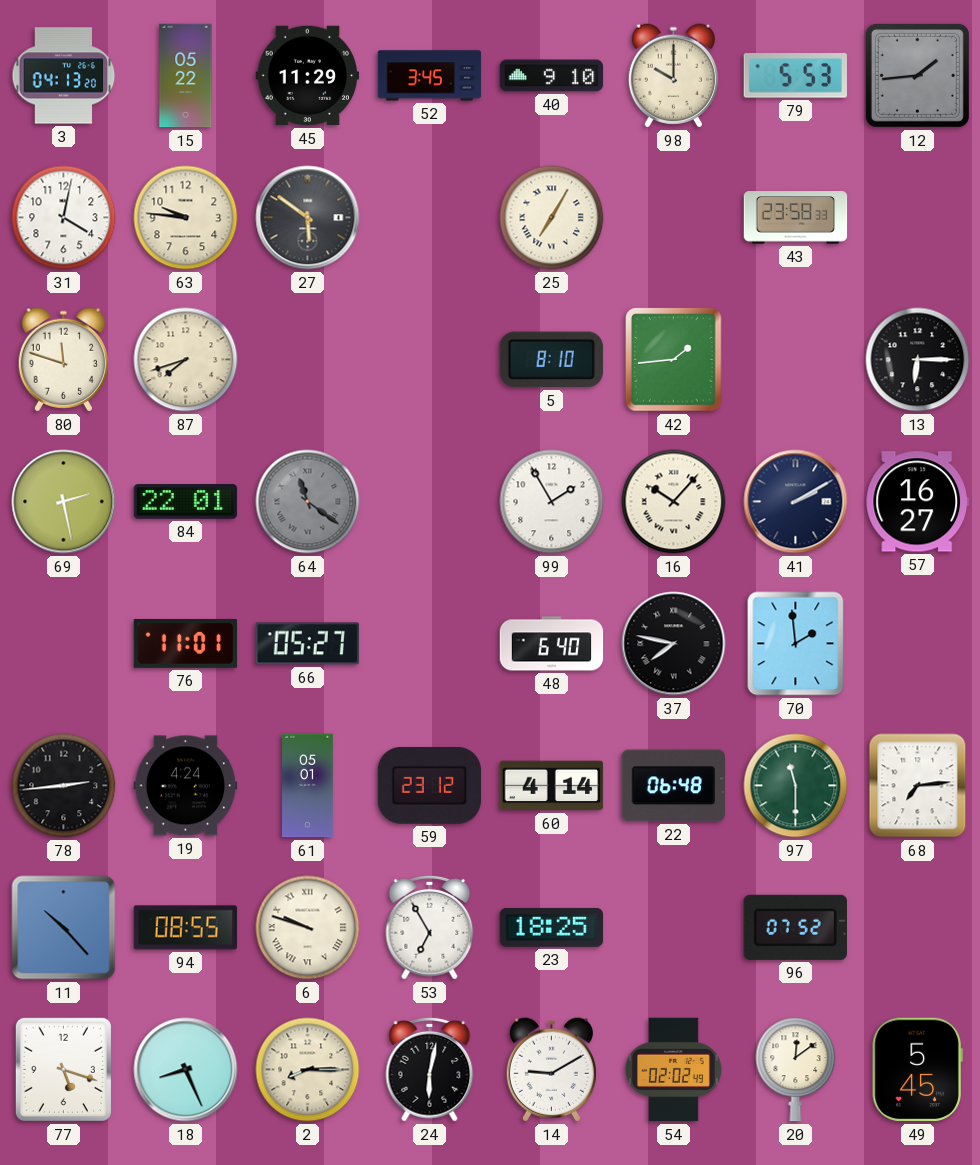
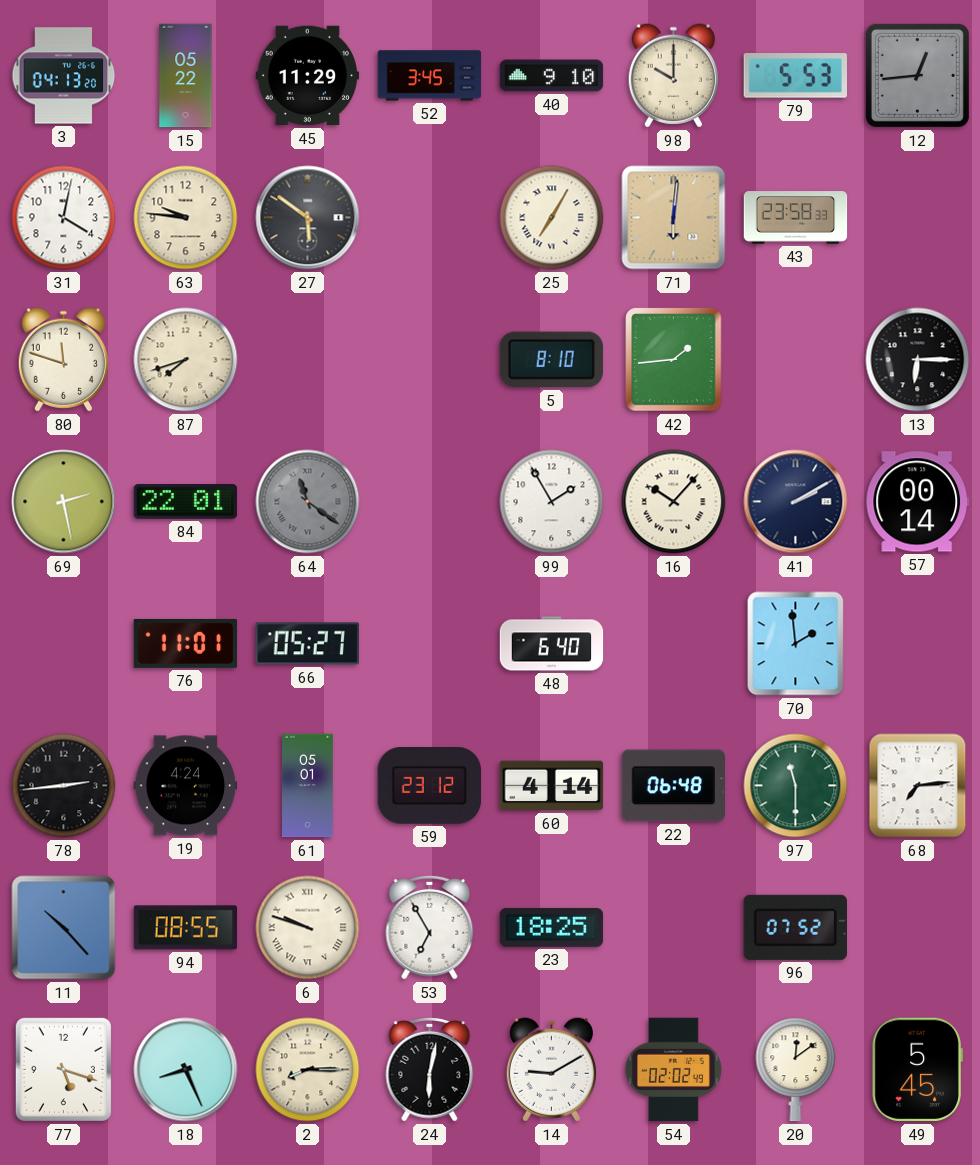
12: 1:44 -> 12:44
71: none -> 6:01
57: 16:27 -> 00:14
37: 7:47 -> none
